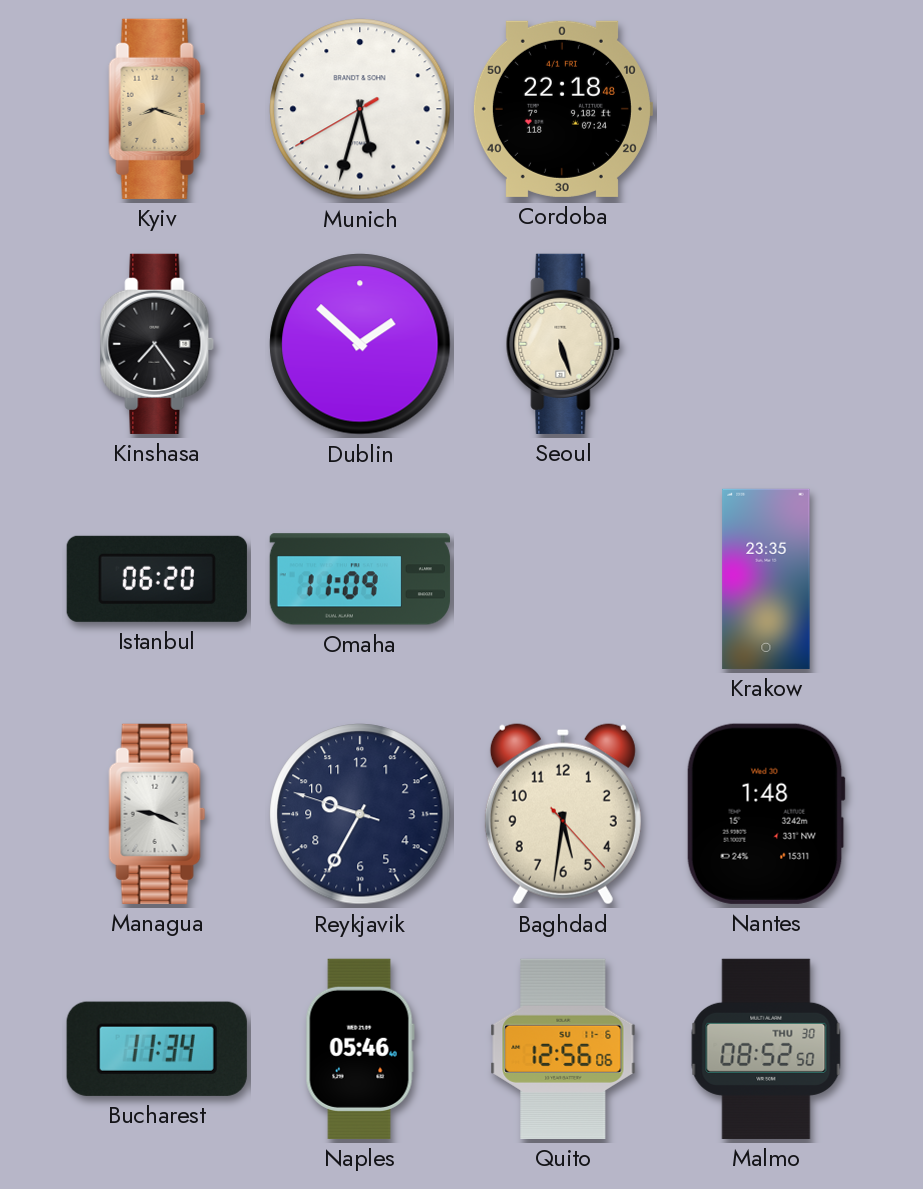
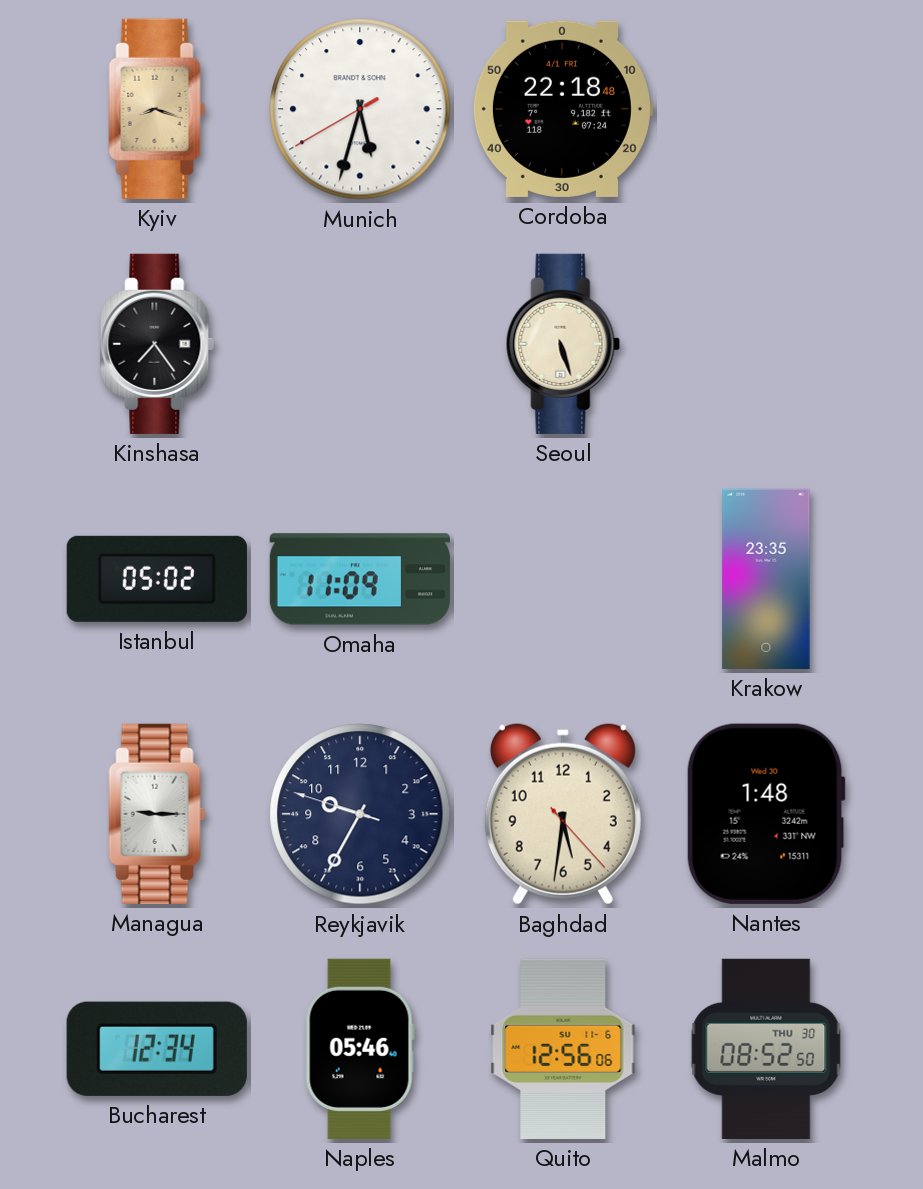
Dublin: 1:52 -> none
Istanbul: 06:20 -> 05:02
Managua: 9:19 -> 9:15
Bucharest: 11:34 -> 12:34
